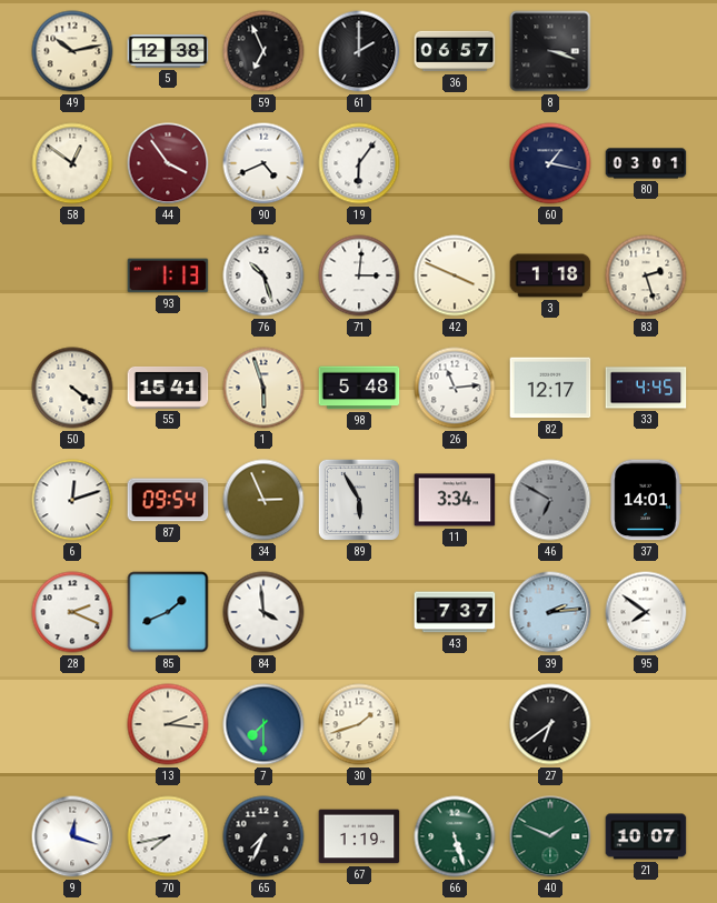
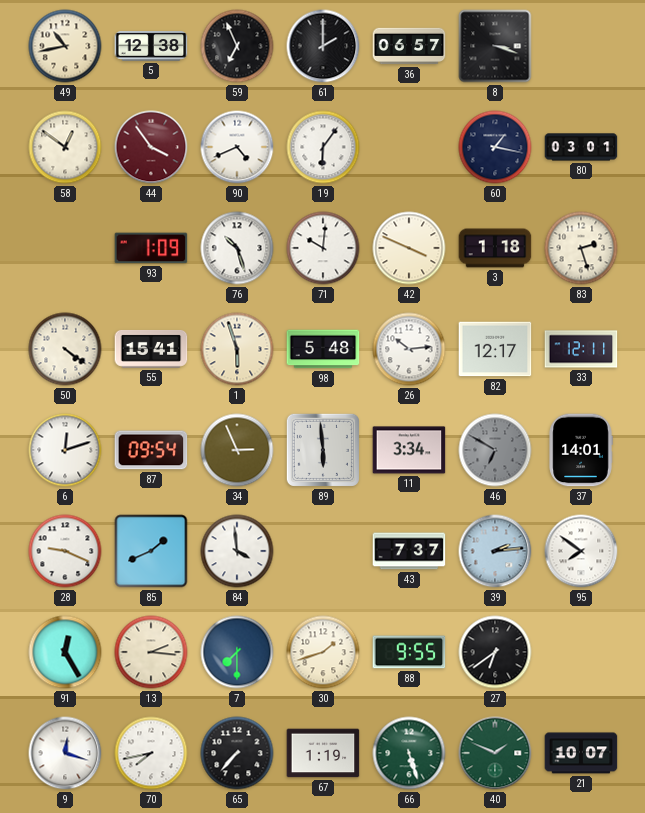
49: 10:13 -> 10:43
93: 1:13 -> 1:09
71: 3:01 -> 10:01
26: 11:14 -> 10:14
33: 4:45 -> 12:11
89: 5:55 -> 5:59
28: 2:19 -> 9:19
91: none -> 12:25
88: none -> 9:55
65: 7:34 -> 7:37
